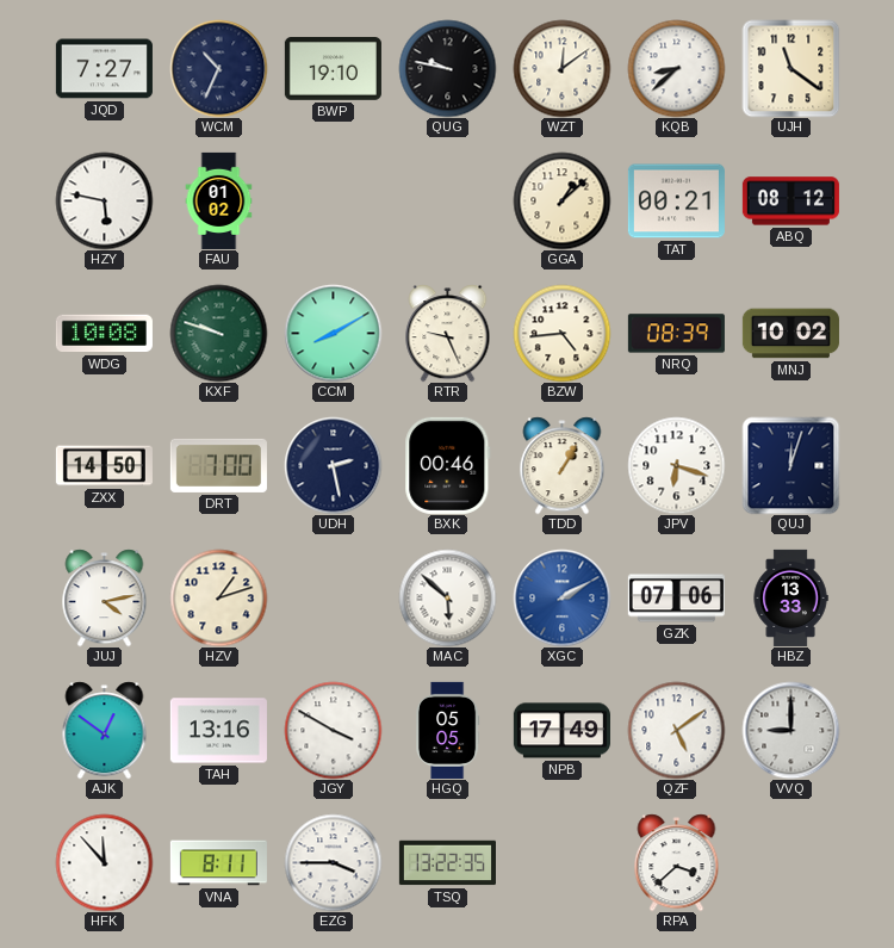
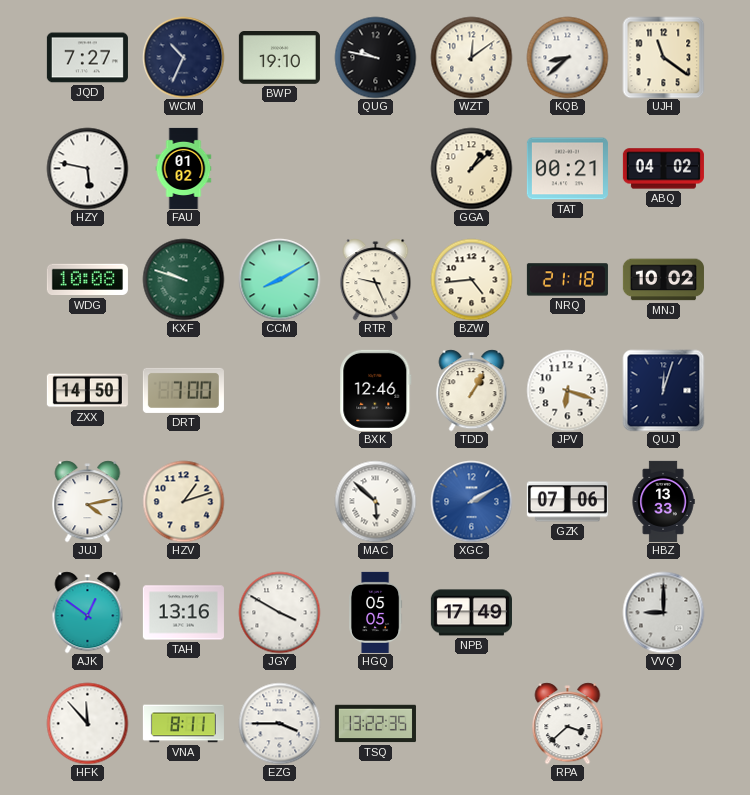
ABQ: 08:12 -> 04:02
NRQ: 08:39 -> 21:18
UDH: 2:28 -> none
BXK: 00:46 -> 12:46
QZF: 5:09 -> none
